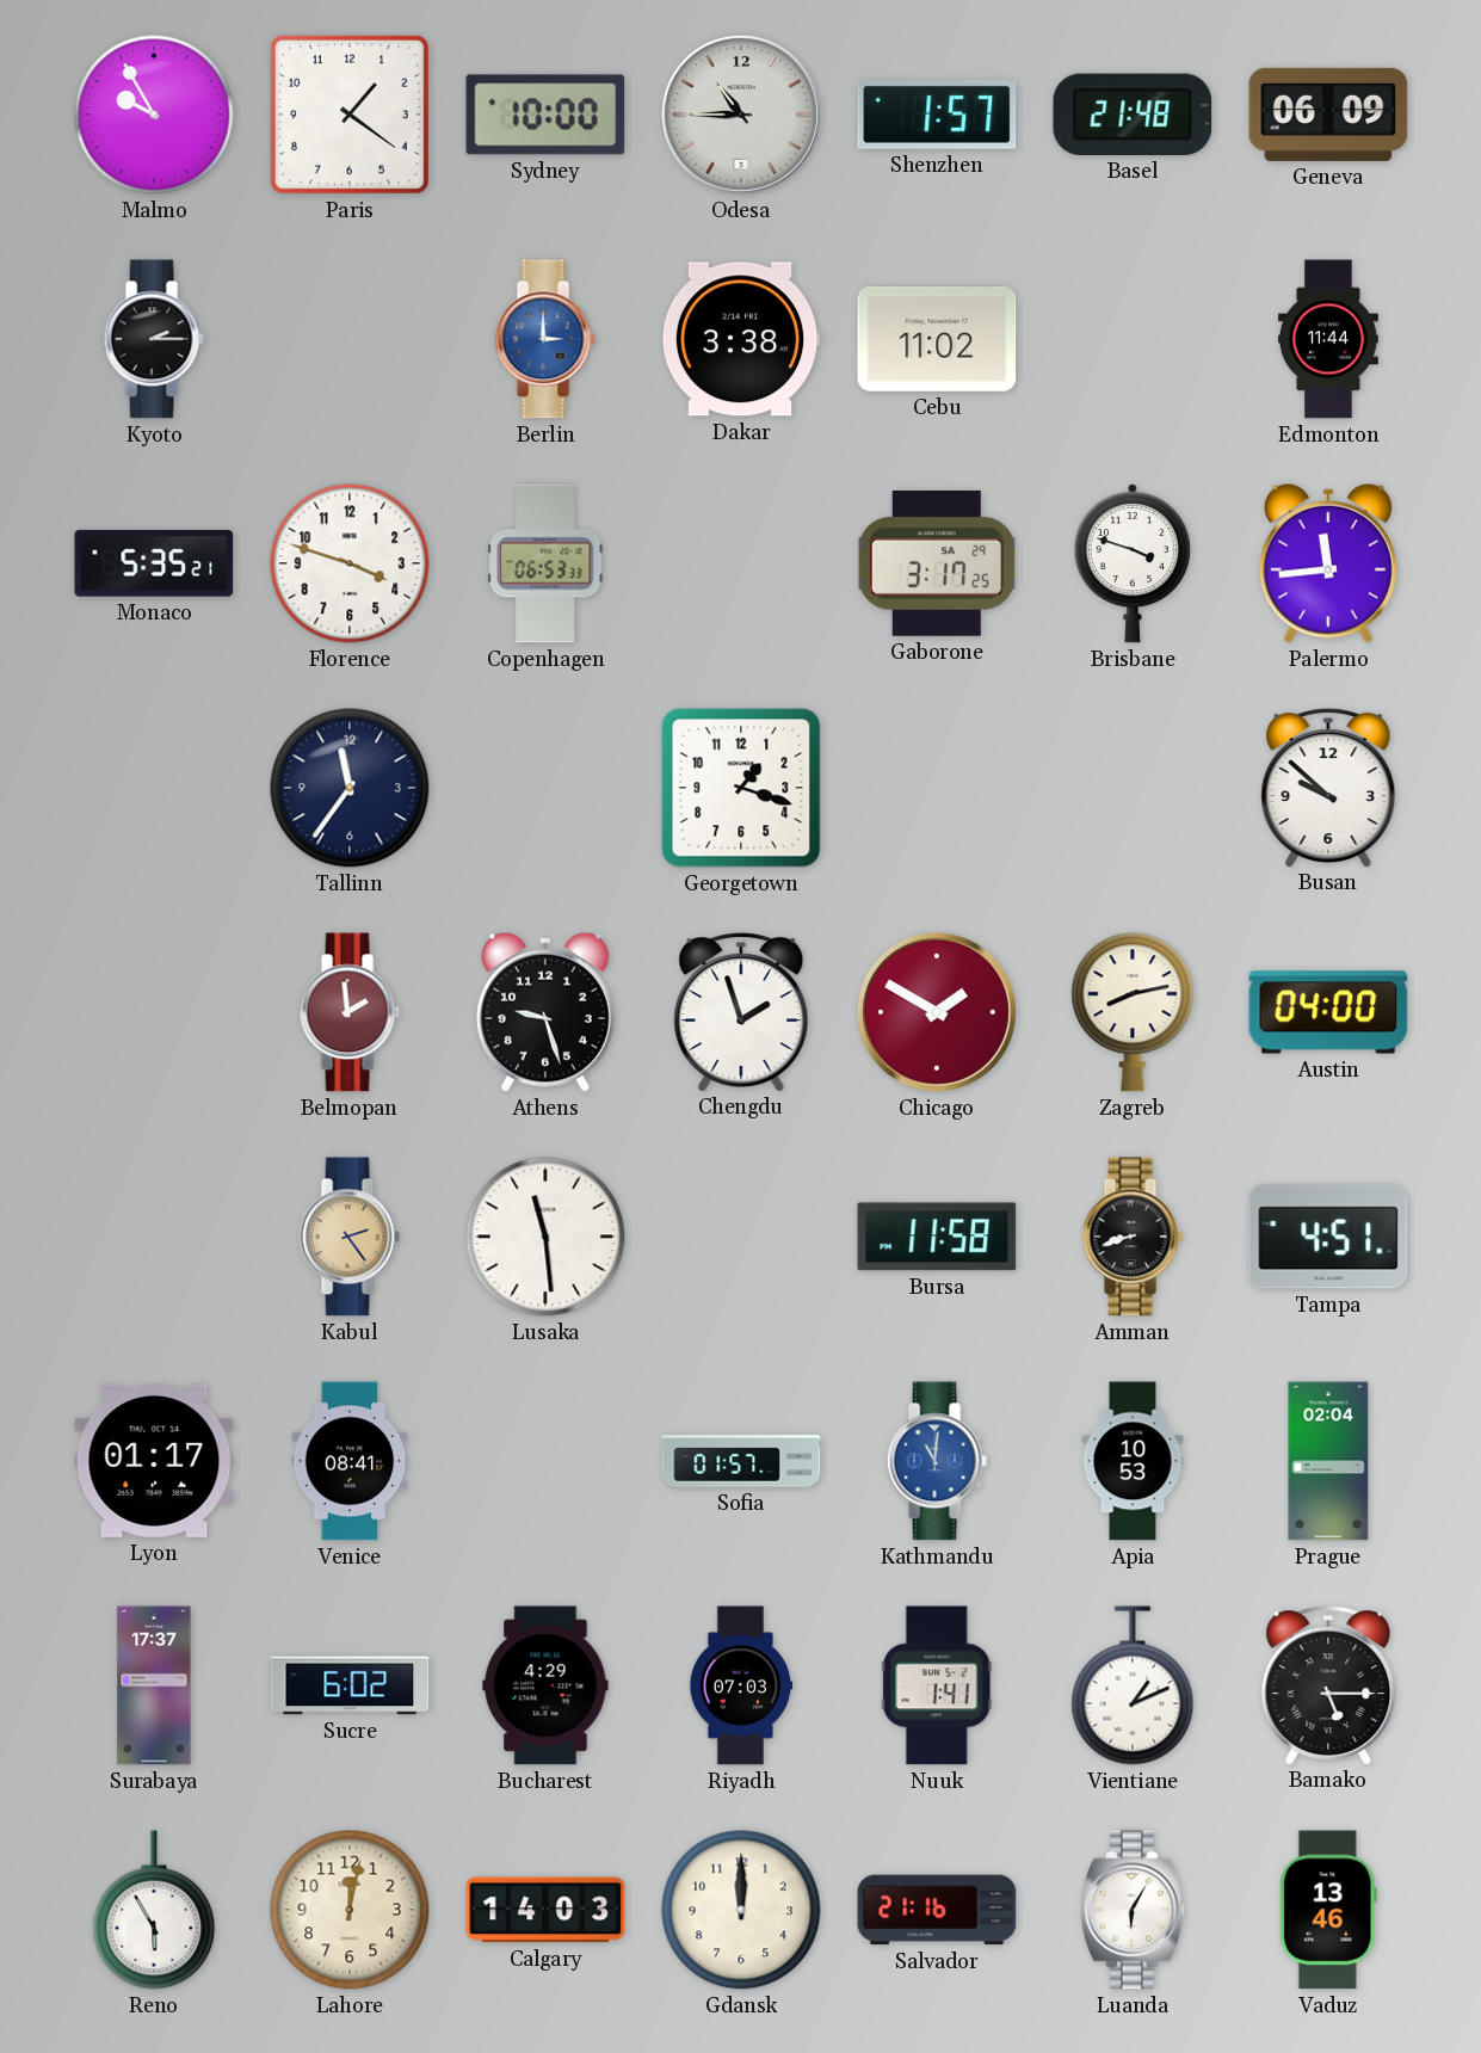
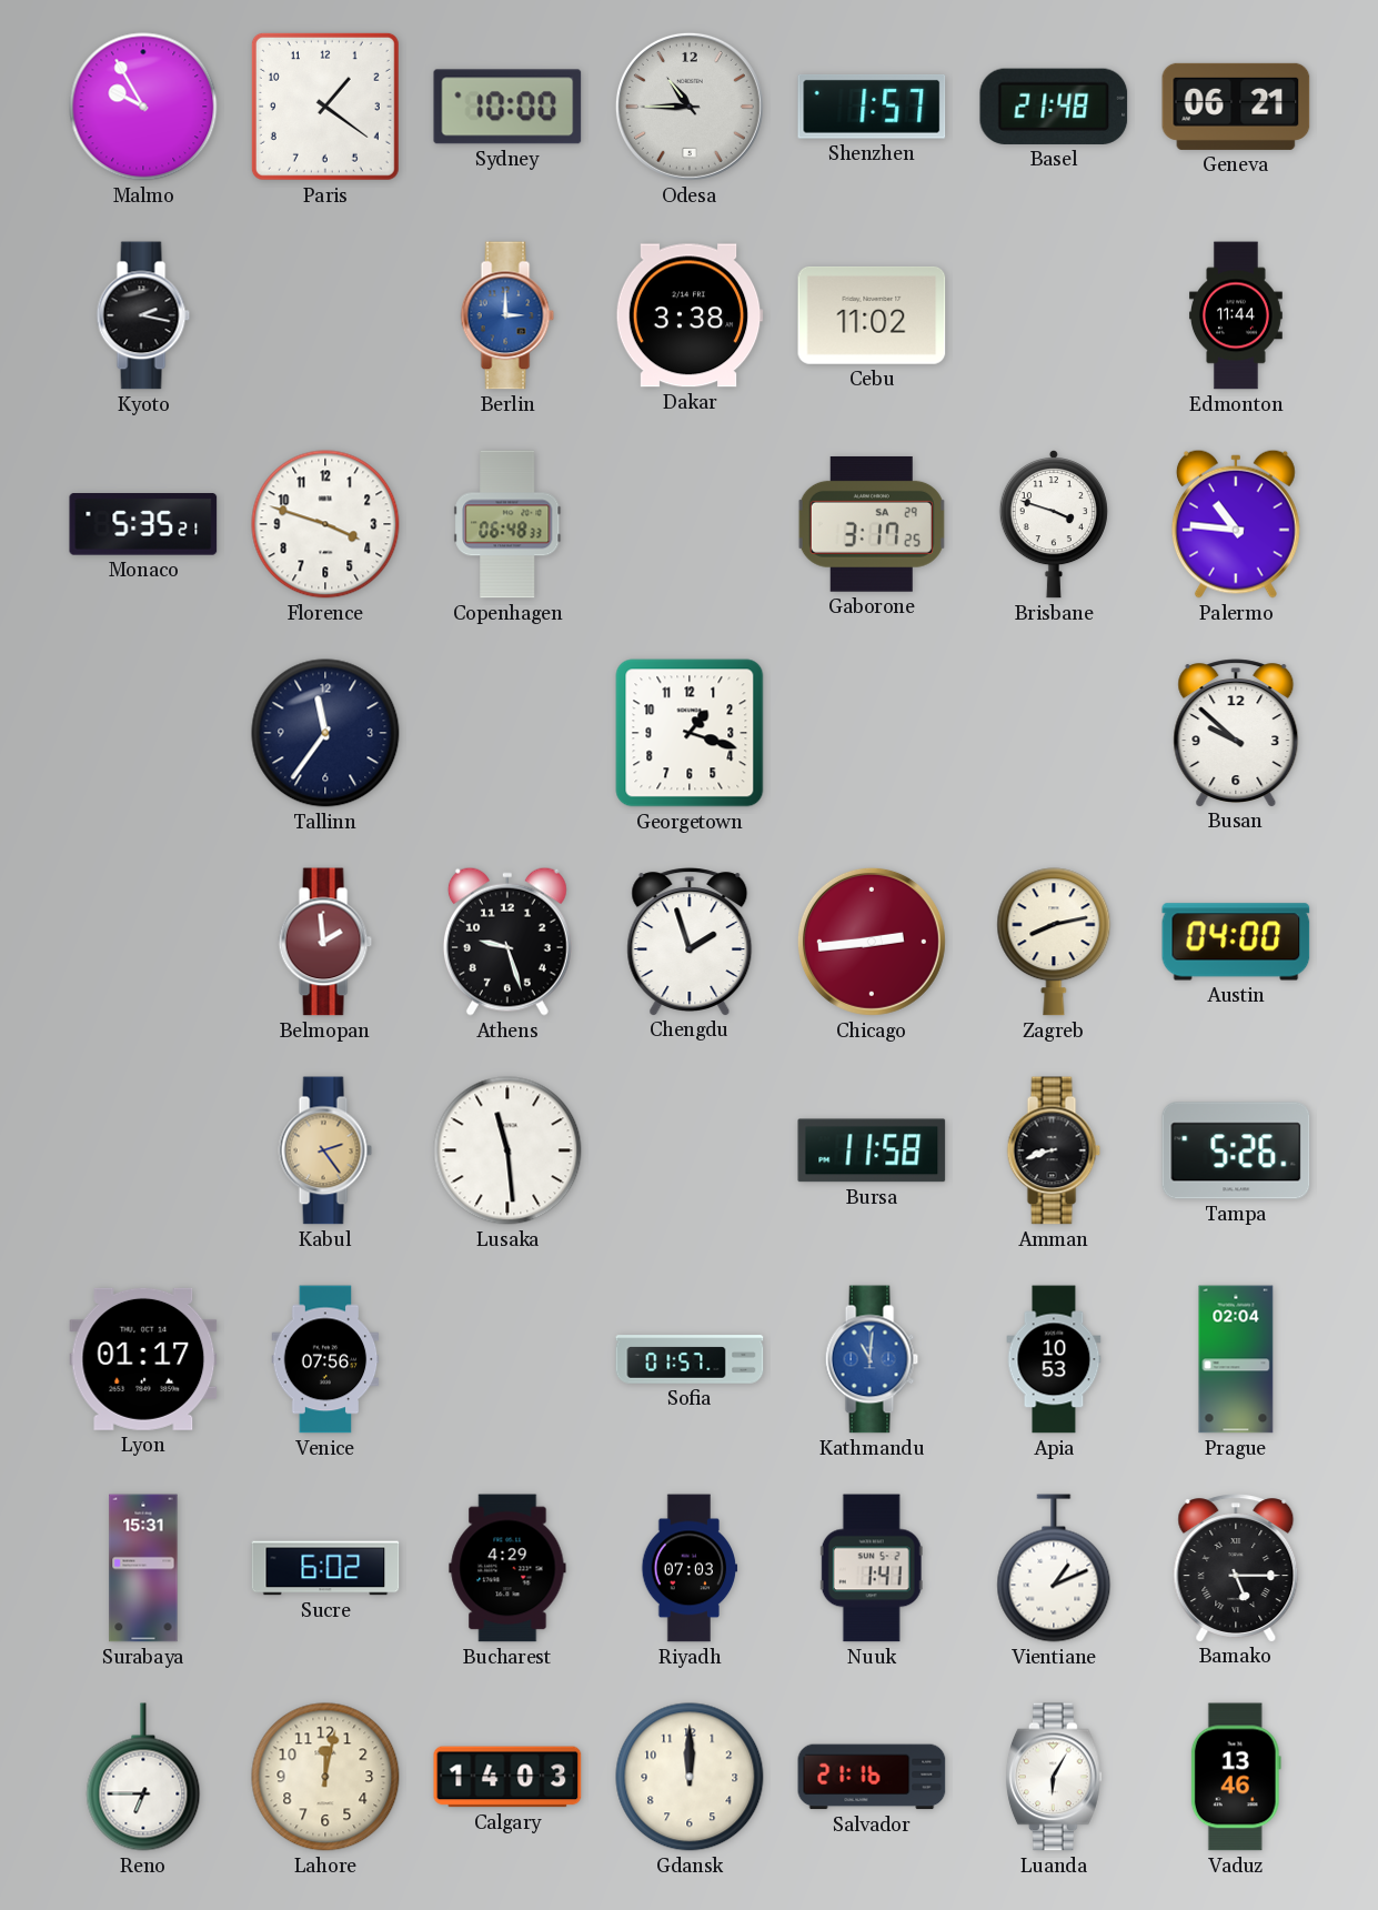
Geneva: 06:09 -> 06:21
Kyoto: 2:15 -> 2:17
Copenhagen: 06:53 -> 06:48
Palermo: 11:44 -> 10:46
Chicago: 1:50 -> 2:44
Tampa: 4:51 -> 5:26
Venice: 08:41 -> 07:56
Surabaya: 17:37 -> 15:31
Reno: 5:55 -> 6:45
